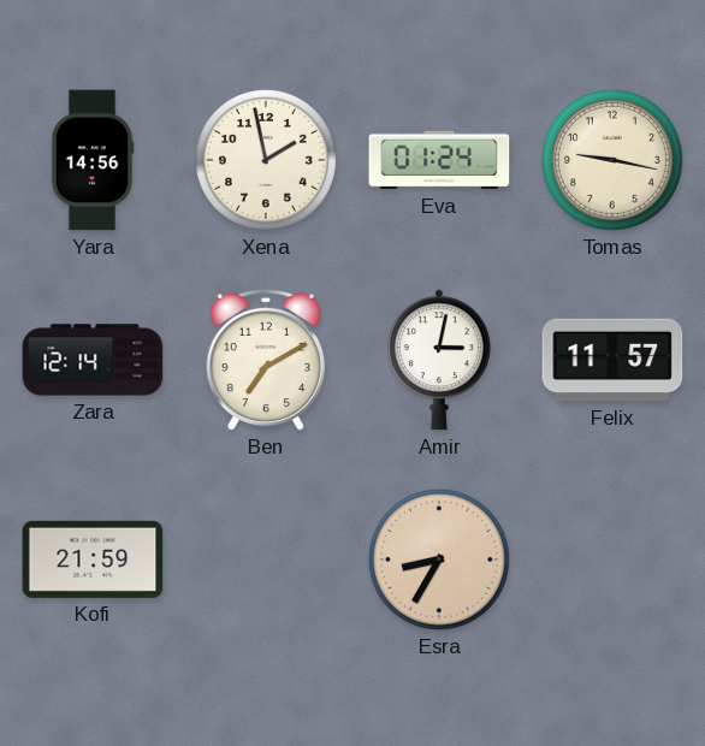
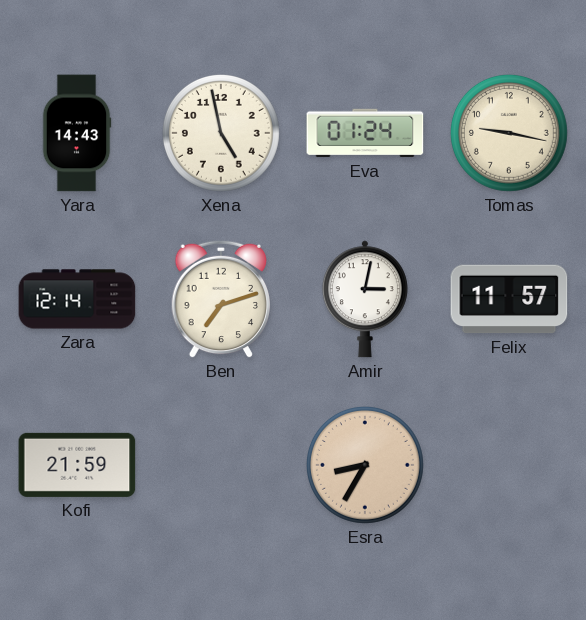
Yara: 14:56 -> 14:43
Xena: 1:58 -> 4:58
Ben: 7:10 -> 7:12
